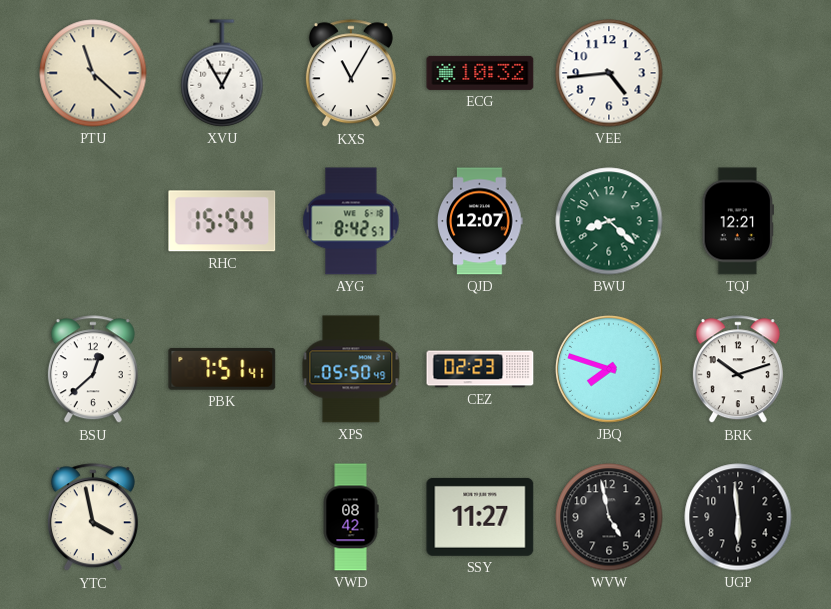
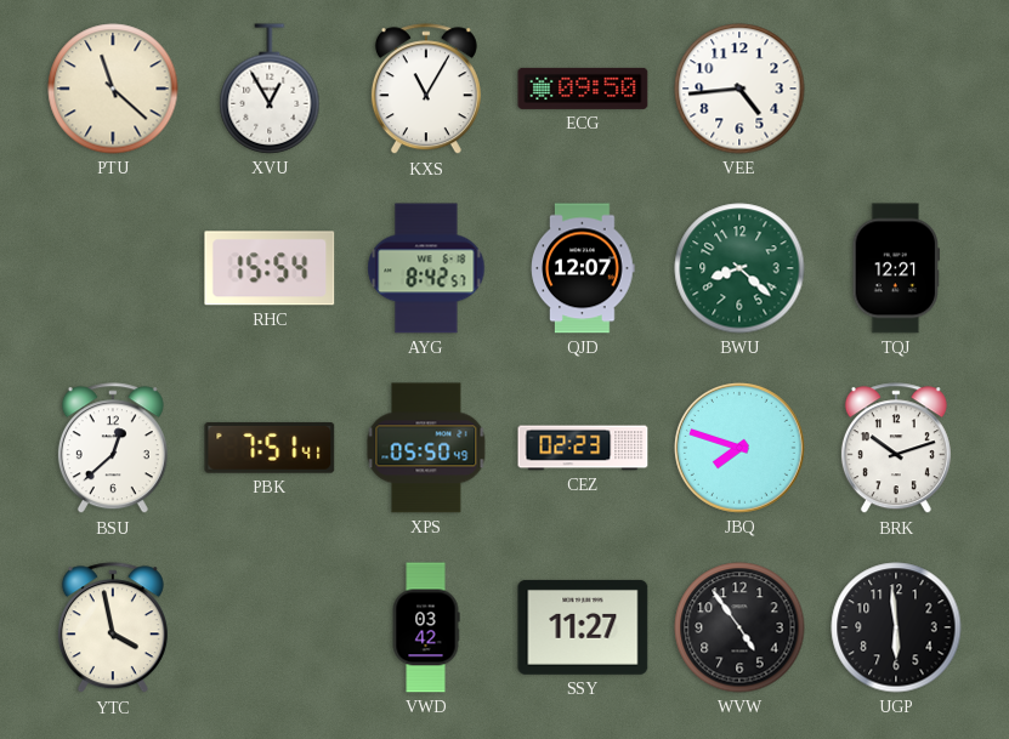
ECG: 10:32 -> 09:50
VWD: 08:42 -> 03:42
WVW: 4:58 -> 4:54
